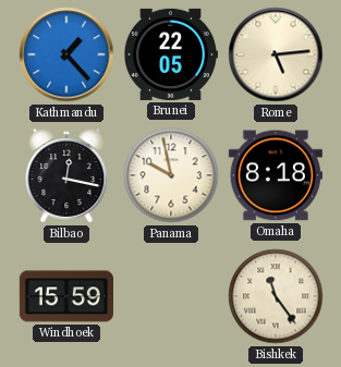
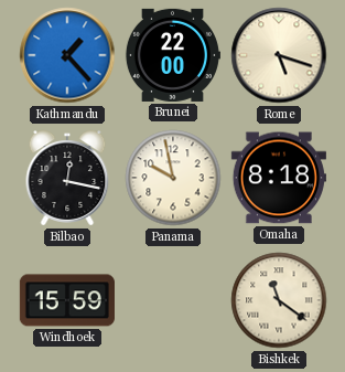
Brunei: 22:05 -> 22:00
Rome: 5:14 -> 5:18
Bishkek: 11:24 -> 11:21
